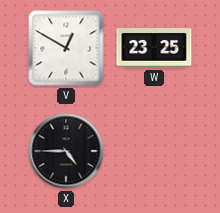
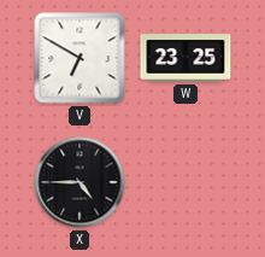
V: 12:50 -> 6:50
